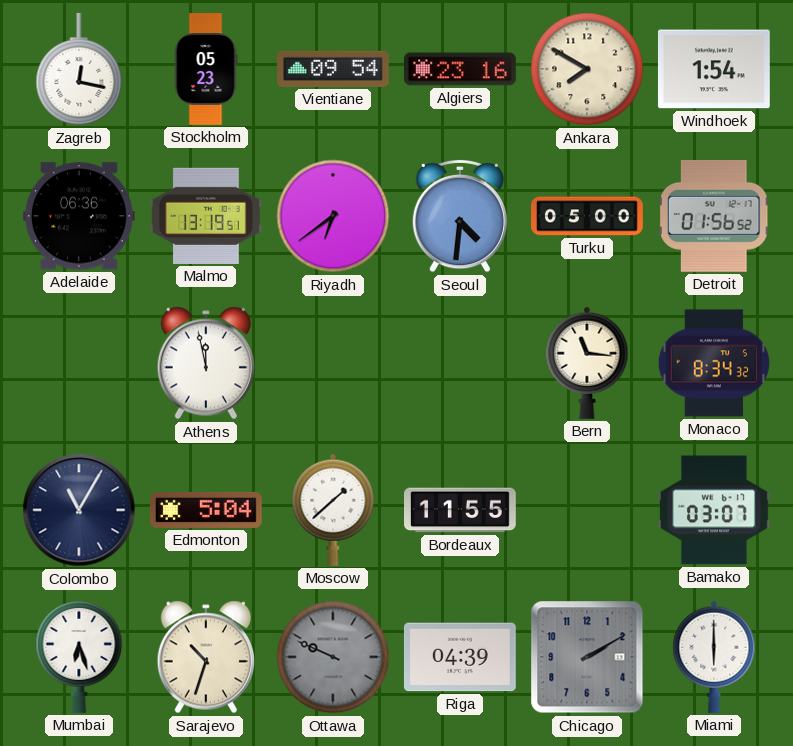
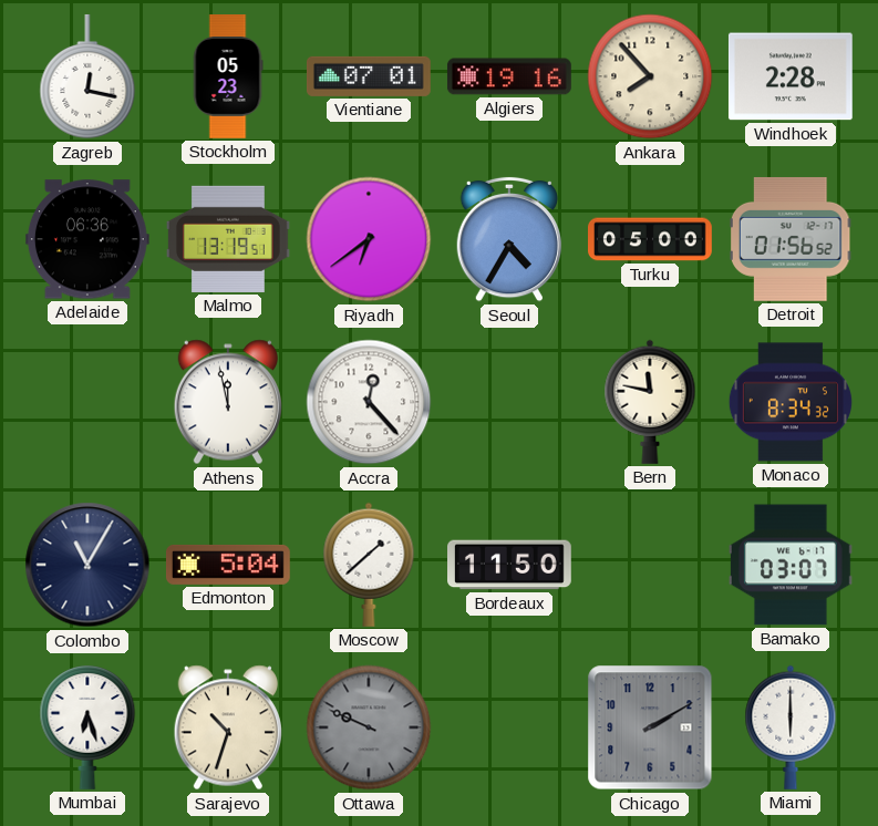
Vientiane: 09:54 -> 07:01
Algiers: 23:16 -> 19:16
Ankara: 7:50 -> 7:53
Windhoek: 1:54 -> 2:28
Seoul: 4:31 -> 4:35
Accra: none -> 12:23
Bern: 11:16 -> 11:47
Bordeaux: 11:55 -> 11:50
Riga: 04:39 -> none
